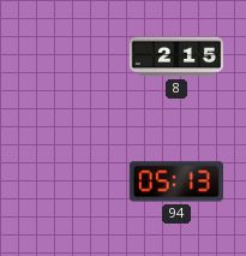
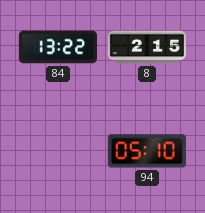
84: none -> 13:22
94: 05:13 -> 05:10
